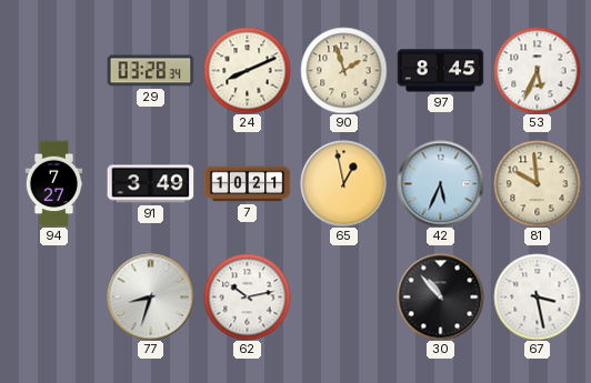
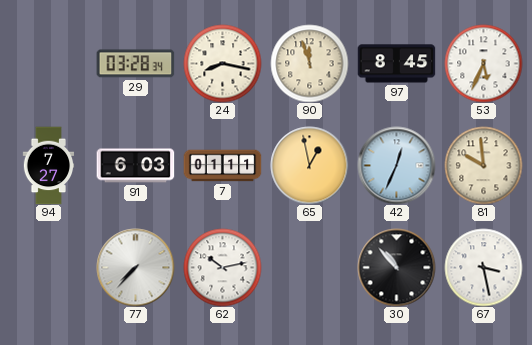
24: 8:11 -> 8:17
90: 1:57 -> 11:57
91: 3:49 -> 6:03
7: 10:21 -> 01:11
42: 5:34 -> 12:34
77: 8:33 -> 7:37
